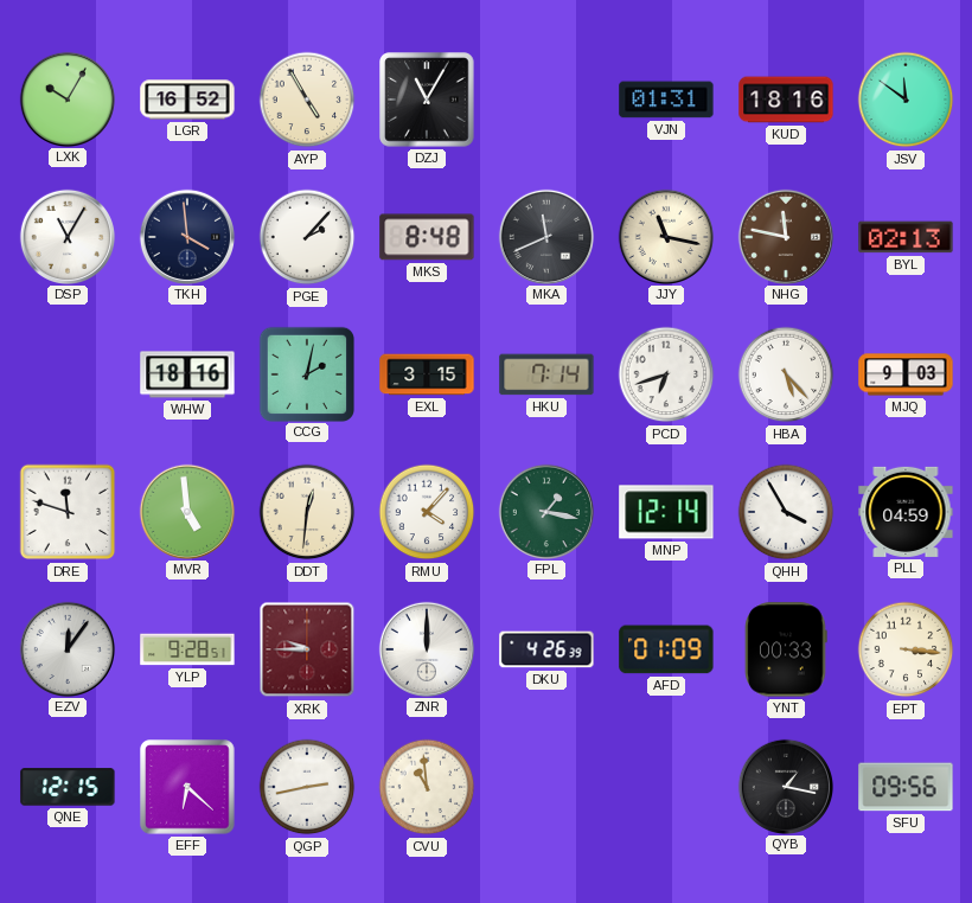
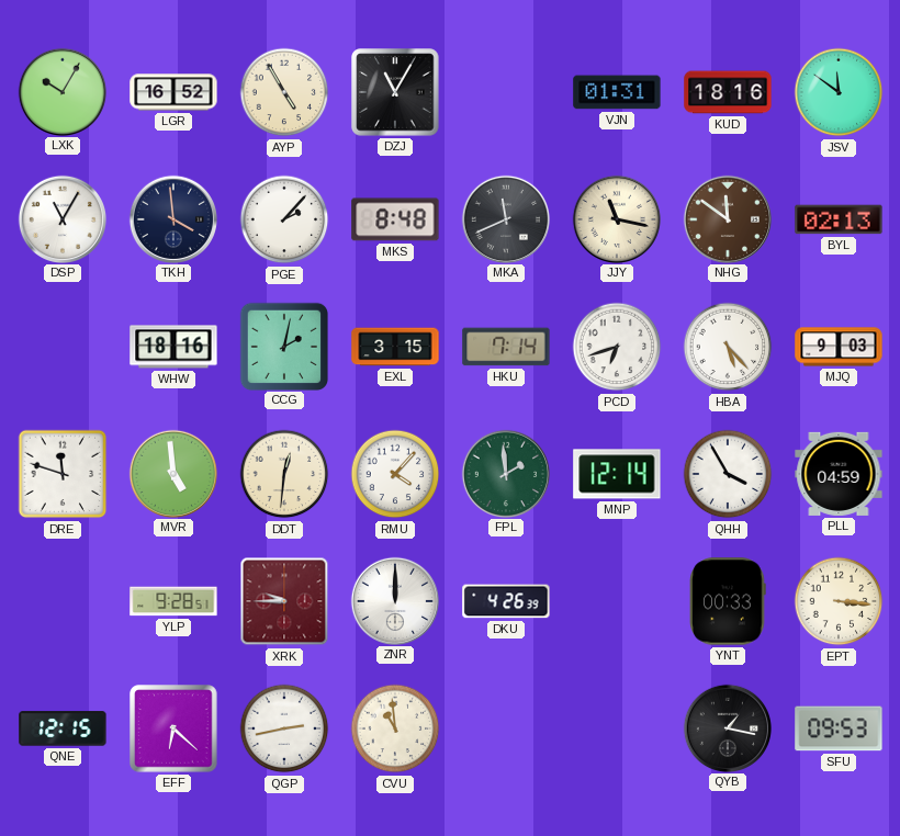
NHG: 11:47 -> 11:51
FPL: 1:17 -> 1:59
EZV: 12:06 -> none
AFD: 01:09 -> none
SFU: 09:56 -> 09:53
